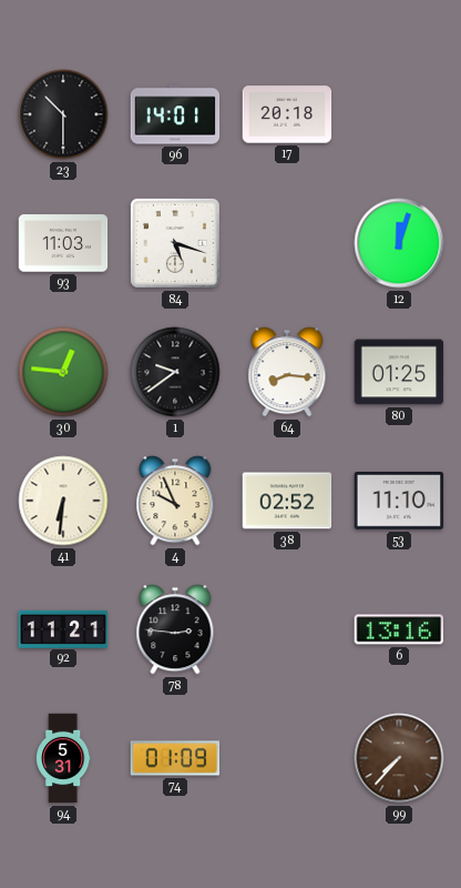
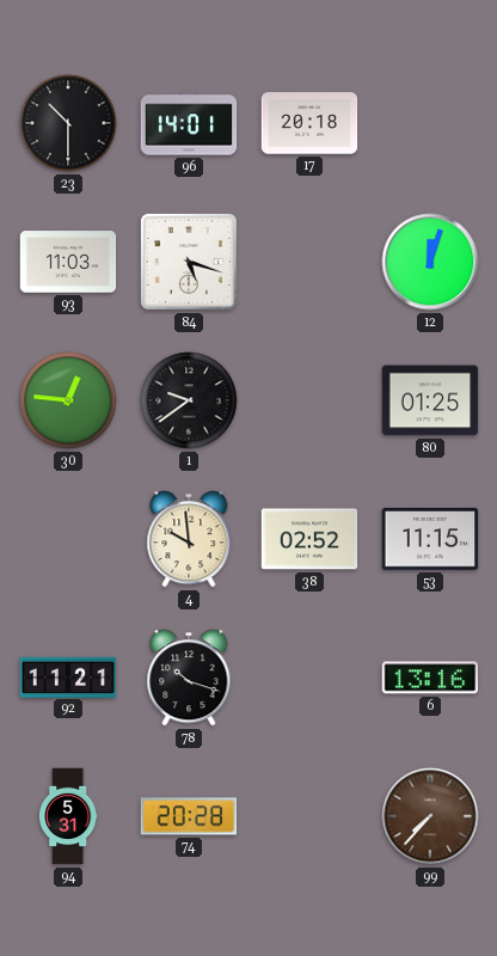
64: 8:16 -> none
41: 6:31 -> none
4: 9:56 -> 9:59
53: 11:10 -> 11:15
78: 2:46 -> 10:18
74: 01:09 -> 20:28
